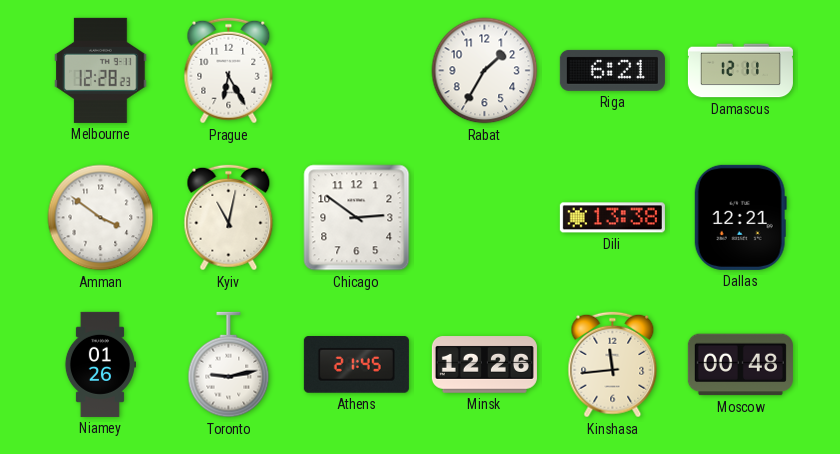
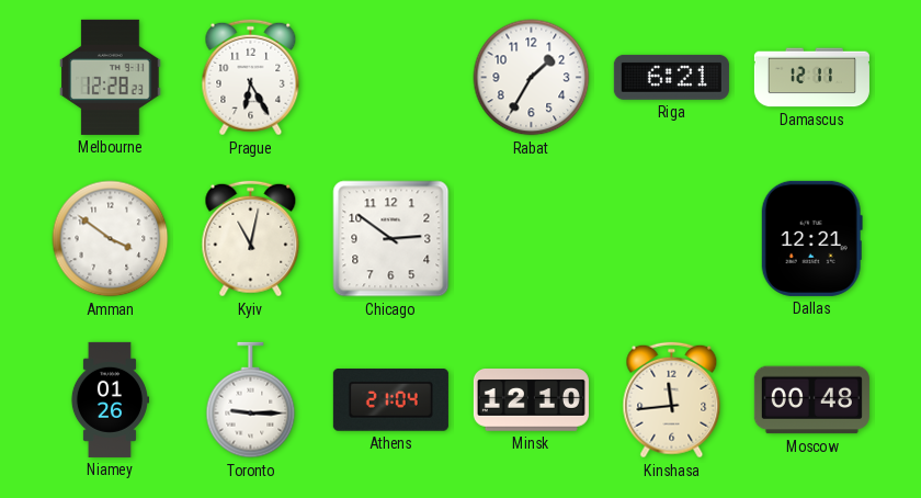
Dili: 13:38 -> none
Toronto: 9:13 -> 9:15
Athens: 21:45 -> 21:04
Minsk: 12:26 -> 12:10
